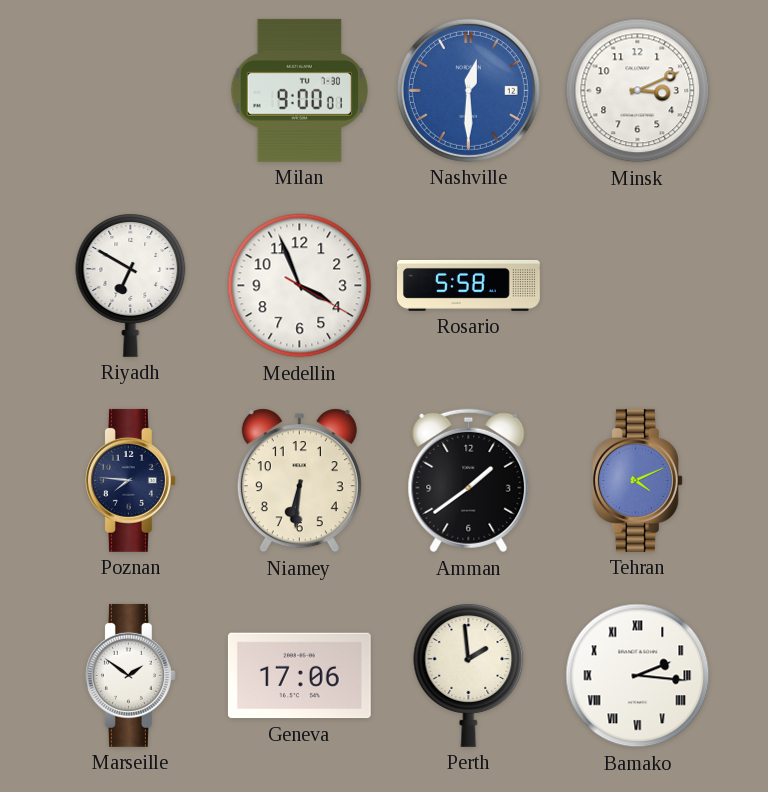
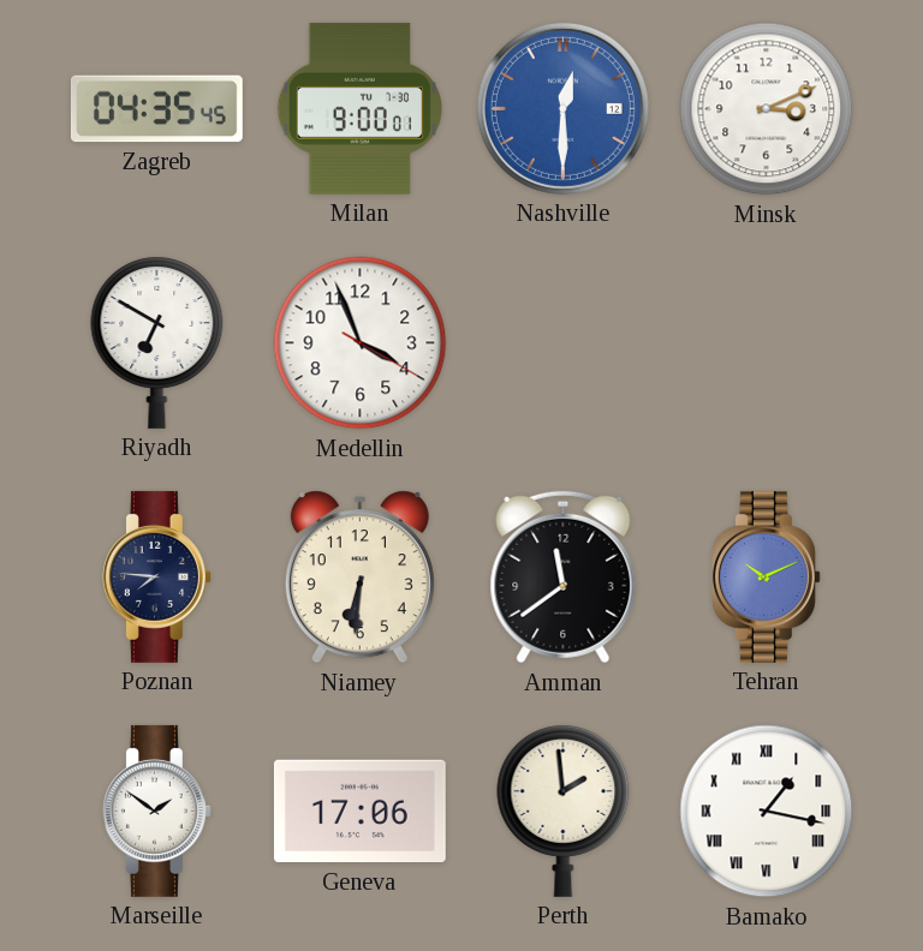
Zagreb: none -> 04:35
Rosario: 5:58 -> none
Amman: 1:39 -> 11:39
Tehran: 4:11 -> 10:11
Bamako: 2:16 -> 1:17
